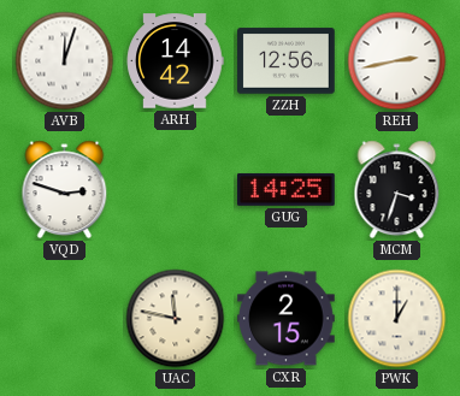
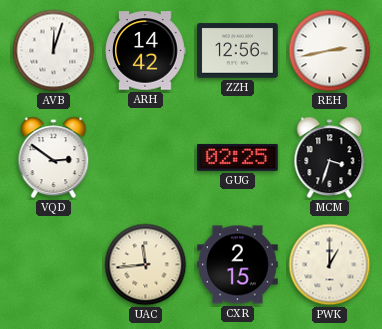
VQD: 2:48 -> 2:51
GUG: 14:25 -> 02:25
UAC: 11:47 -> 11:44
